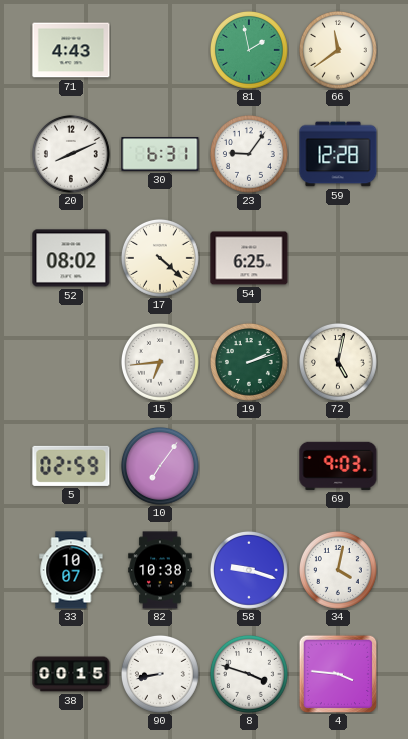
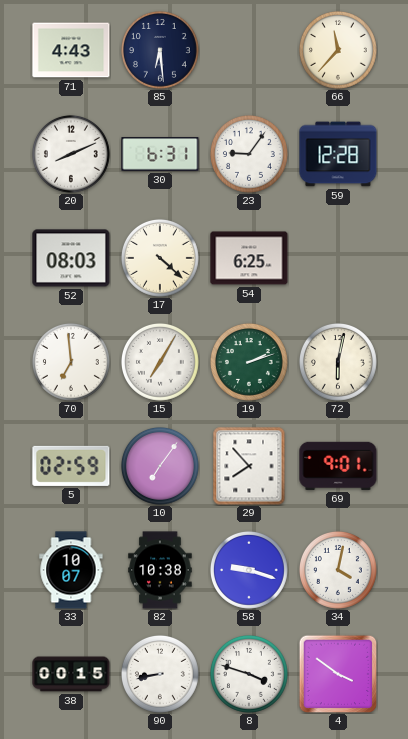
85: none -> 6:29
81: 1:58 -> none
66: 11:39 -> 11:37
52: 08:02 -> 08:03
70: none -> 6:59
15: 6:44 -> 7:05
72: 5:02 -> 6:02
29: none -> 7:53
69: 9:03 -> 9:01
4: 3:46 -> 3:51
